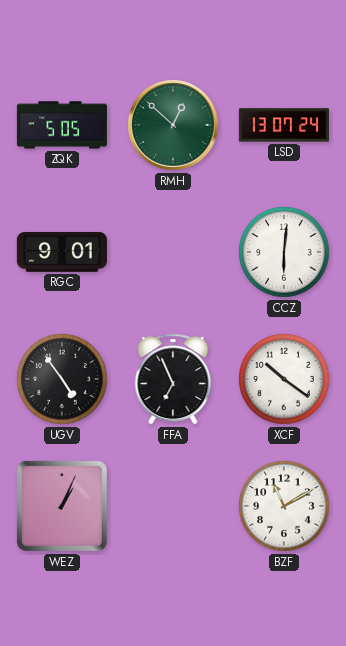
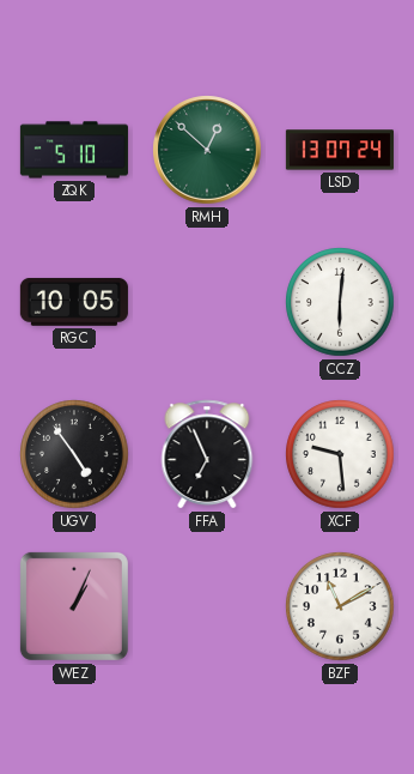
ZQK: 5:05 -> 5:10
RGC: 9:01 -> 10:05
XCF: 10:21 -> 9:29
